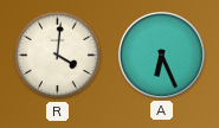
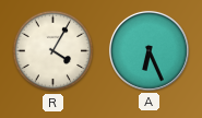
R: 4:01 -> 4:05
